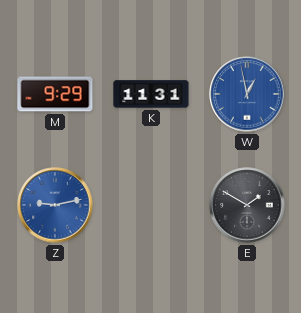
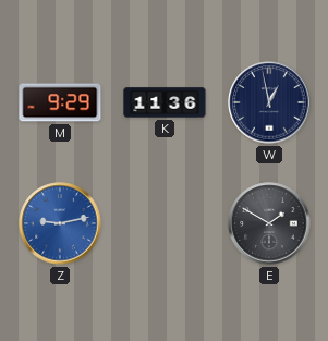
K: 11:31 -> 11:36
W dial: blue -> navy
